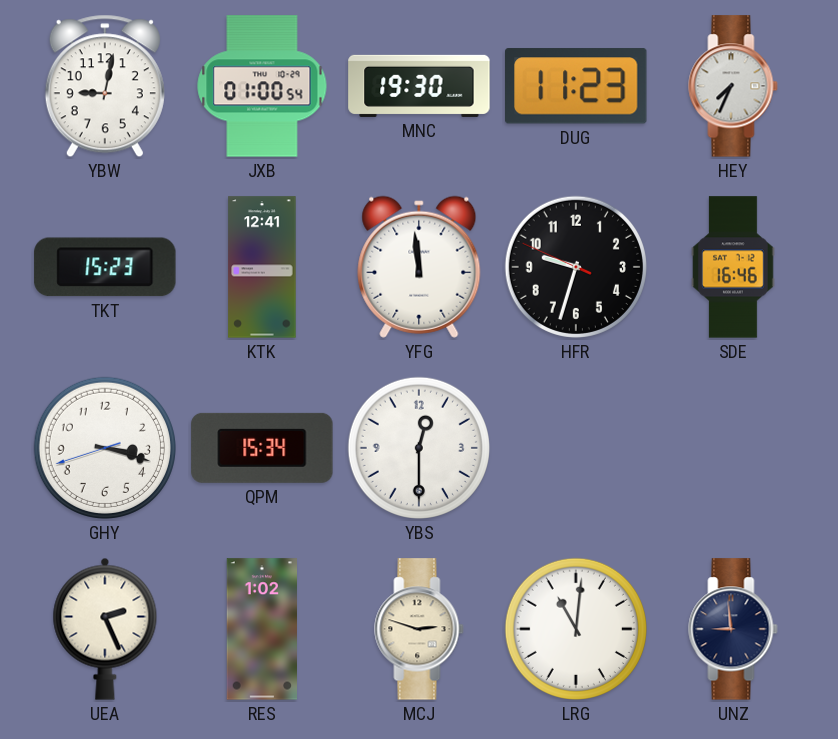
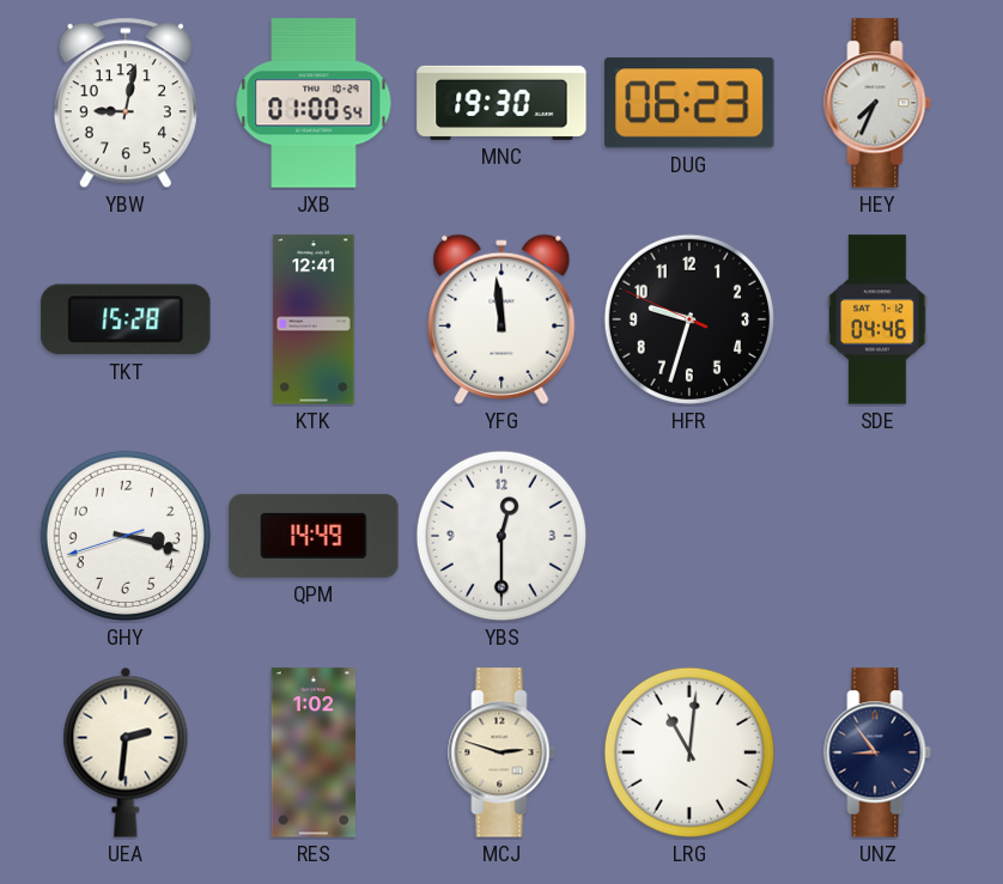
DUG: 11:23 -> 06:23
TKT: 15:23 -> 15:28
SDE: 16:46 -> 04:46
QPM: 15:34 -> 14:49
UEA: 2:26 -> 2:31
UNZ: 8:59 -> 8:54
